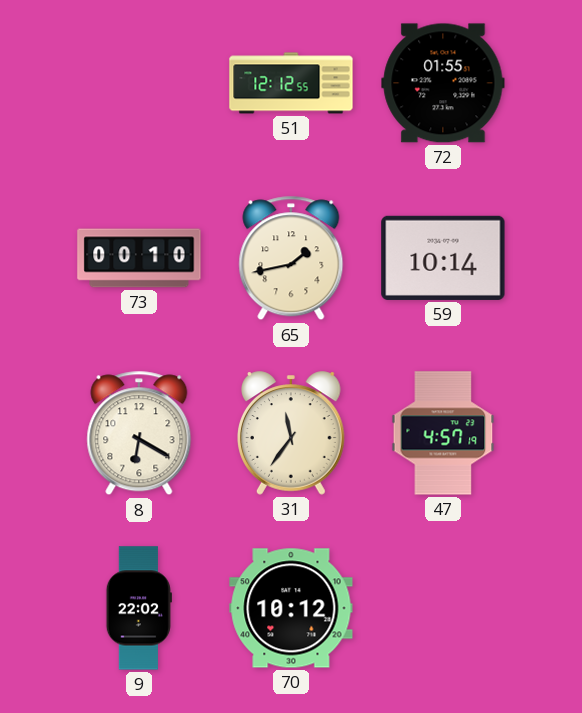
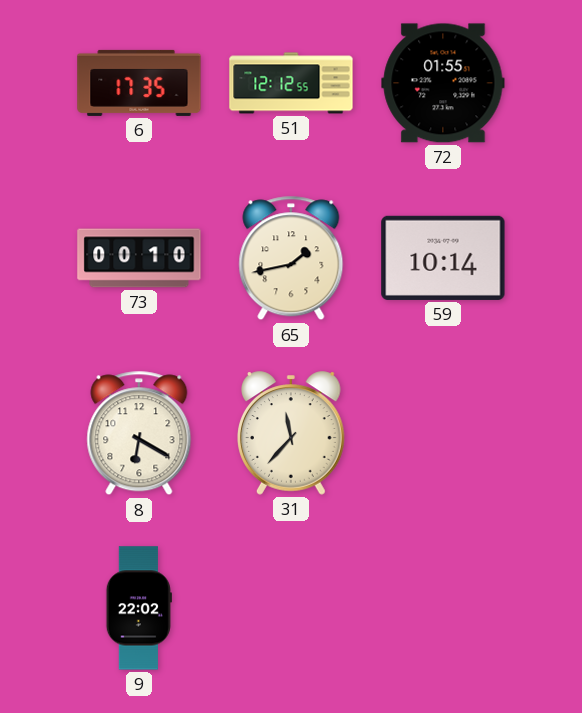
6: none -> 17:35
31: 11:36 -> 11:37
47: 4:57 -> none
70: 10:12 -> none
